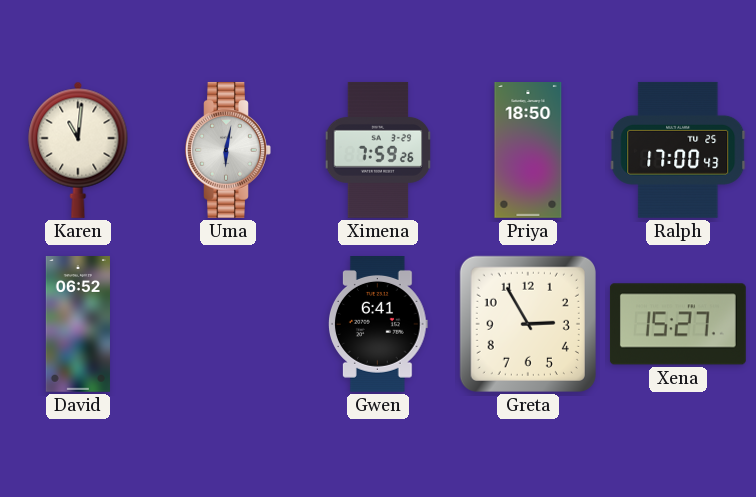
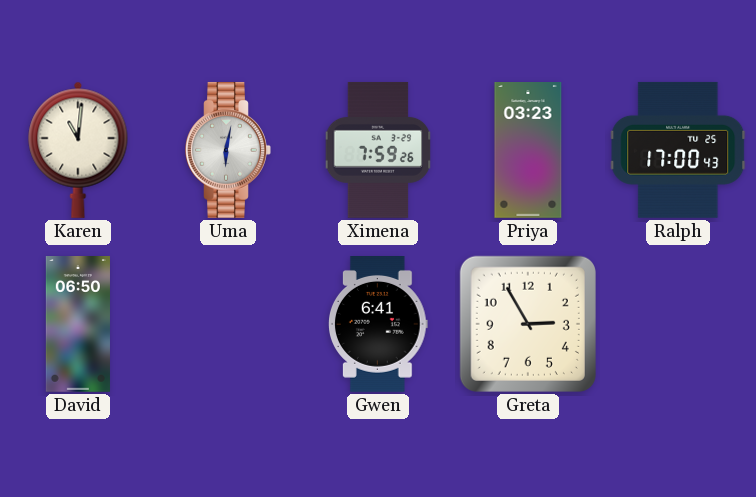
Priya: 18:50 -> 03:23
David: 06:52 -> 06:50
Xena: 15:27 -> none
